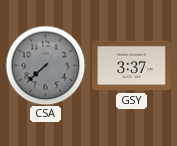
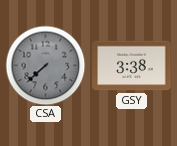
GSY: 3:37 -> 3:38
